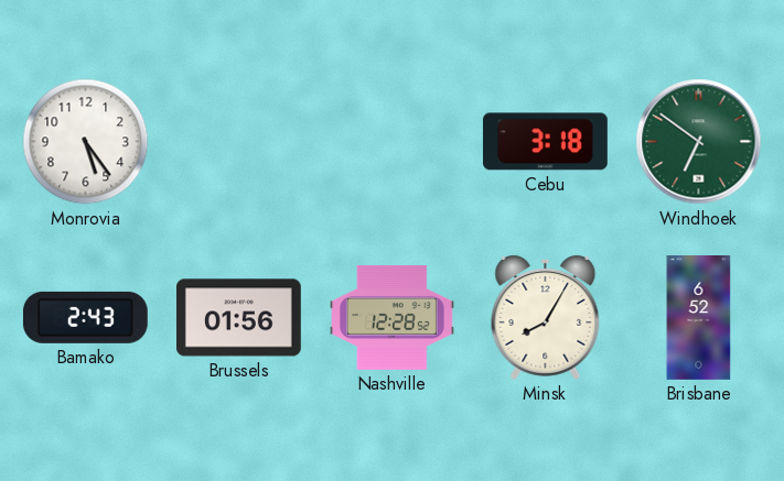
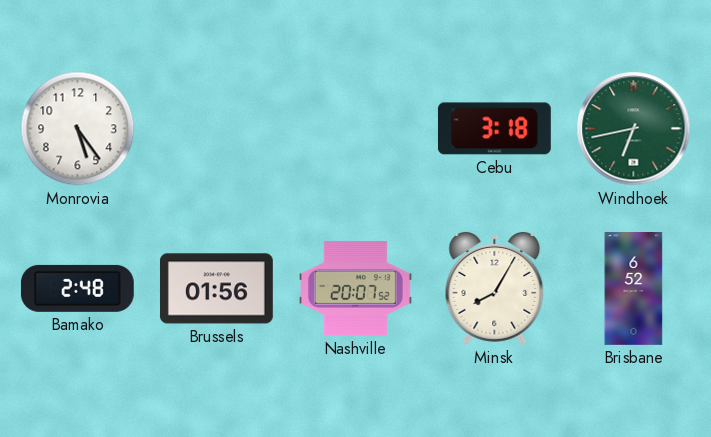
Windhoek: 6:51 -> 6:43
Bamako: 2:43 -> 2:48
Nashville: 12:28 -> 20:07
